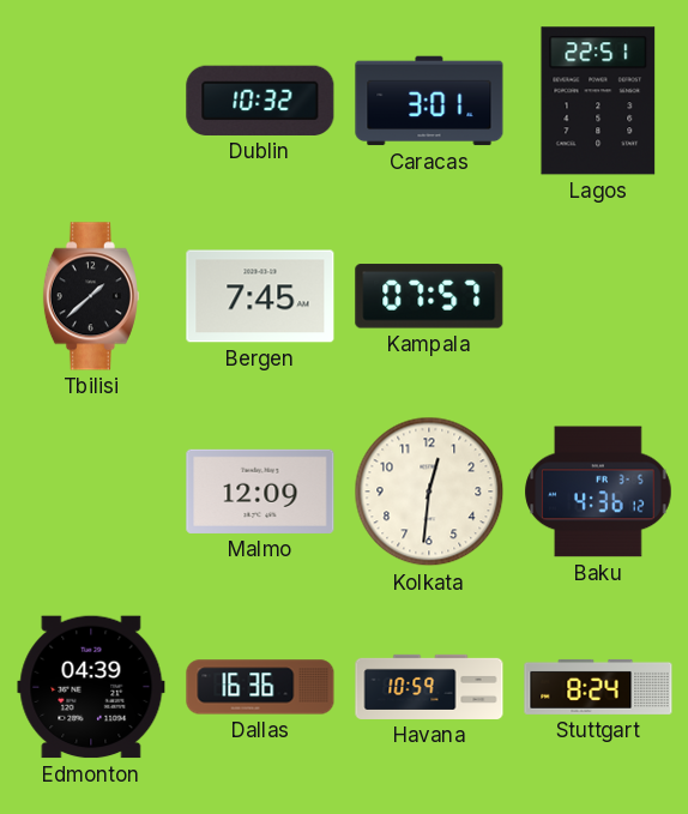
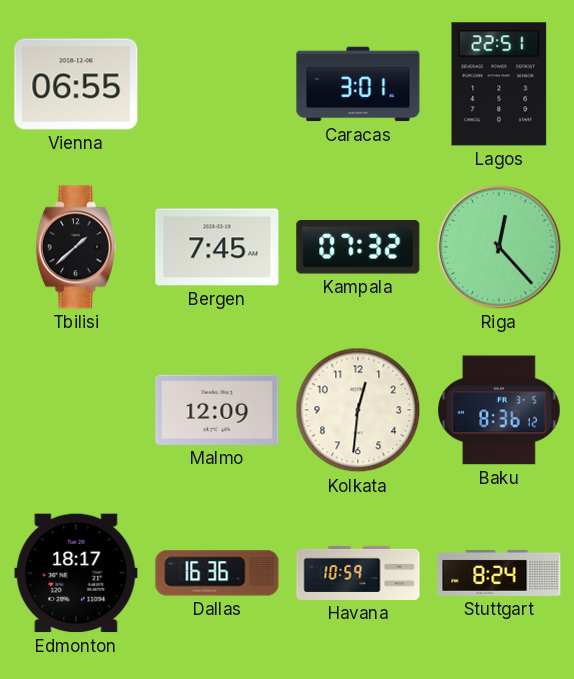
Vienna: none -> 06:55
Dublin: 10:32 -> none
Kampala: 07:57 -> 07:32
Riga: none -> 12:23
Baku: 4:36 -> 8:36
Edmonton: 04:39 -> 18:17
